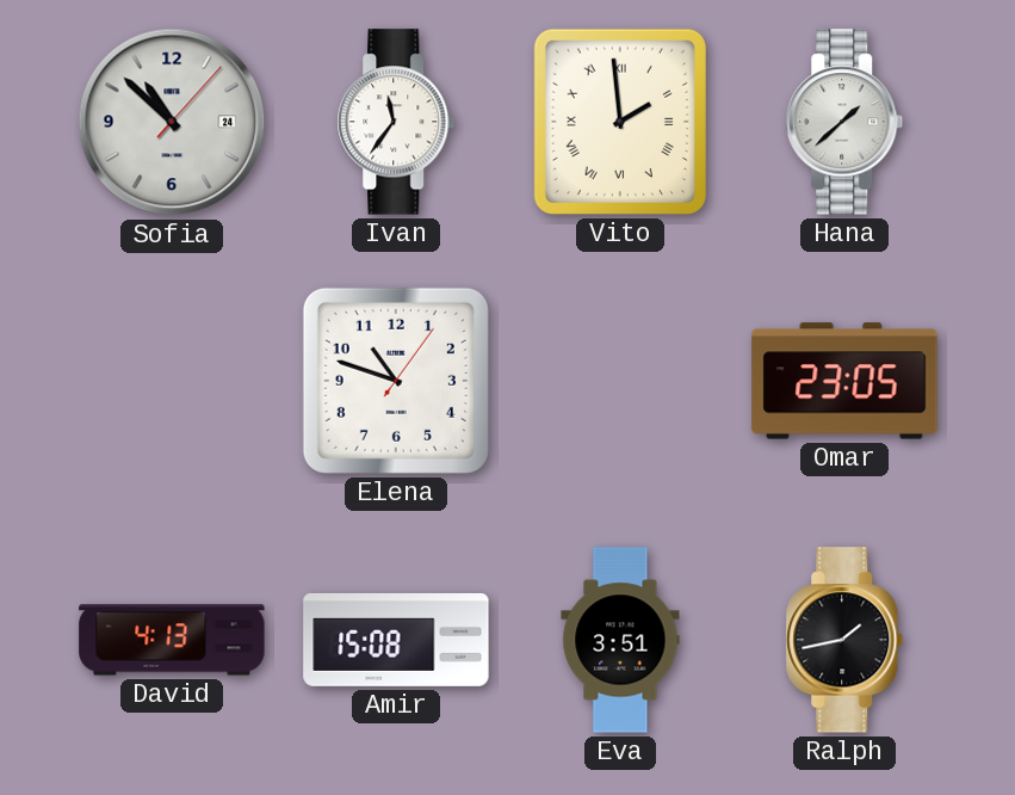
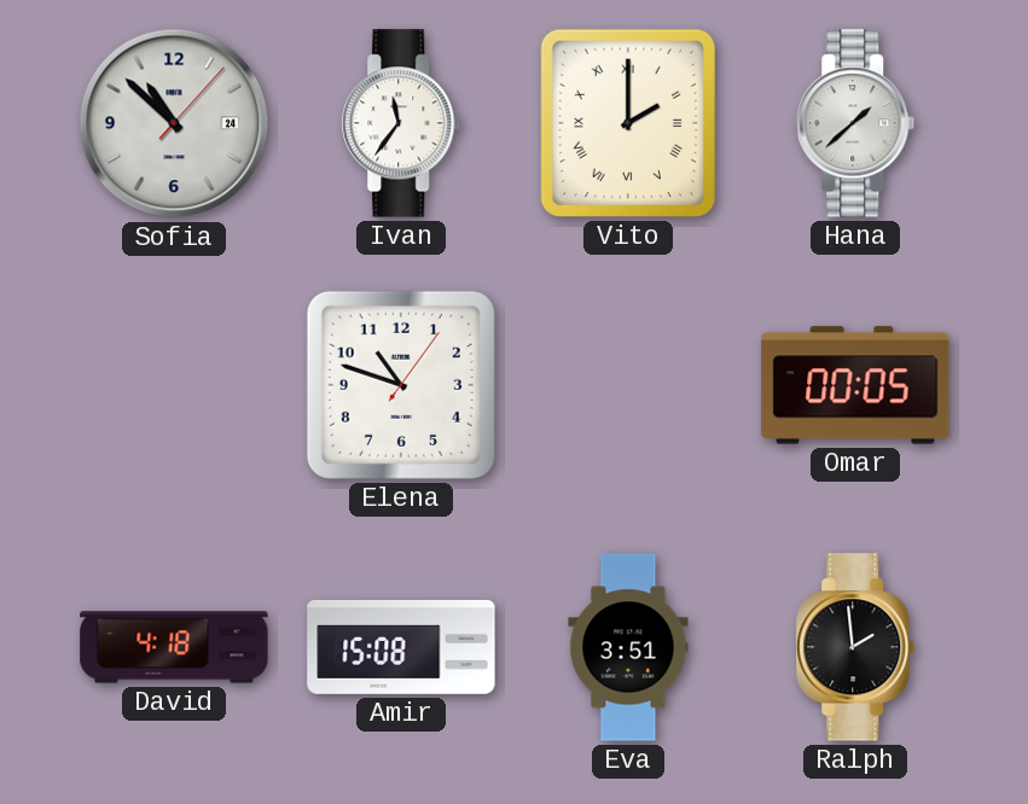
Vito: 1:59 -> 2:00
Omar: 23:05 -> 00:05
David: 4:13 -> 4:18
Ralph: 1:43 -> 1:59
